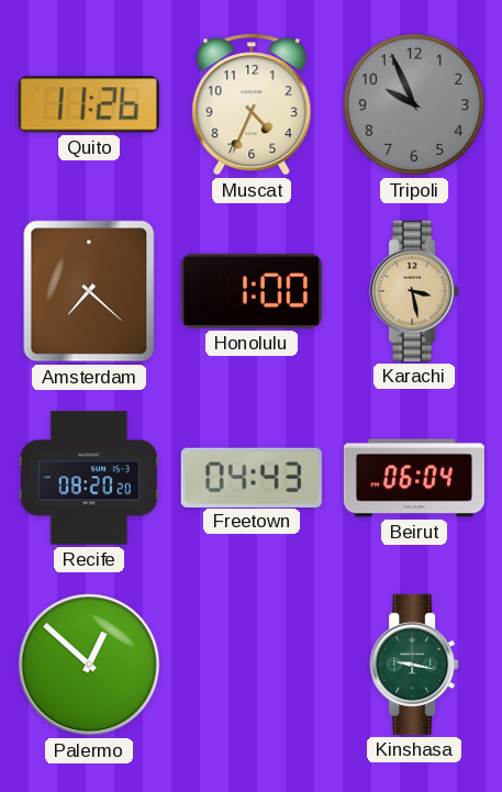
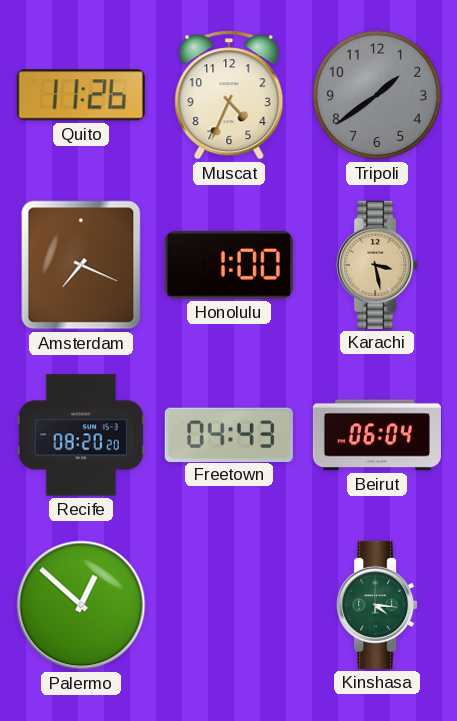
Tripoli: 9:56 -> 1:39
Amsterdam: 7:22 -> 7:19
Kinshasa: 9:17 -> 4:16
